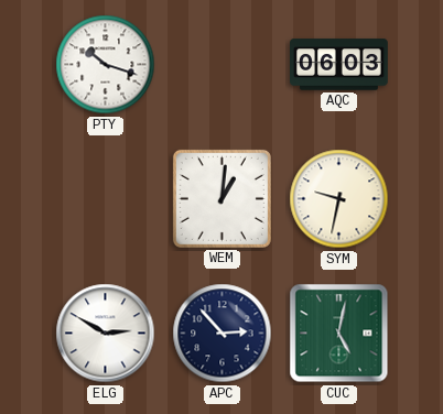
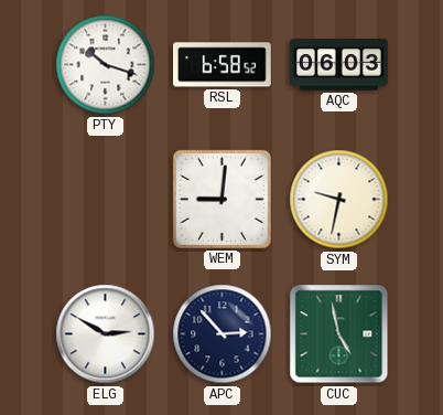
RSL: none -> 6:58
WEM: 1:01 -> 9:01
CUC: 5:02 -> 4:58
